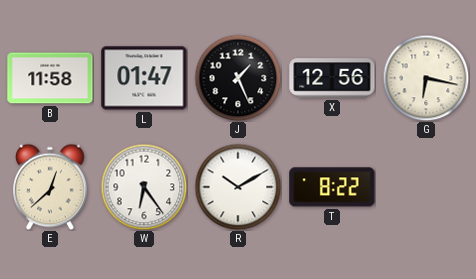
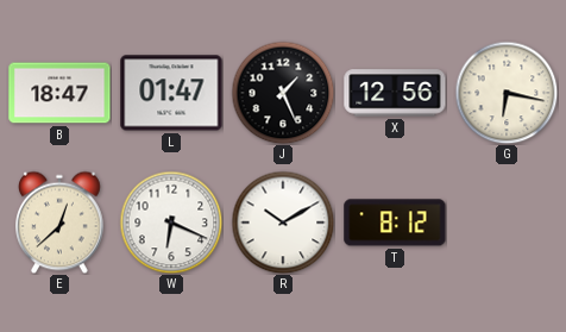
B: 11:58 -> 18:47
W: 6:24 -> 6:19
T: 8:22 -> 8:12
